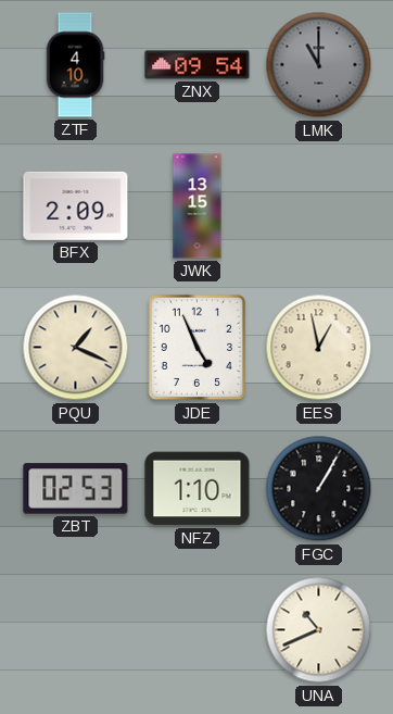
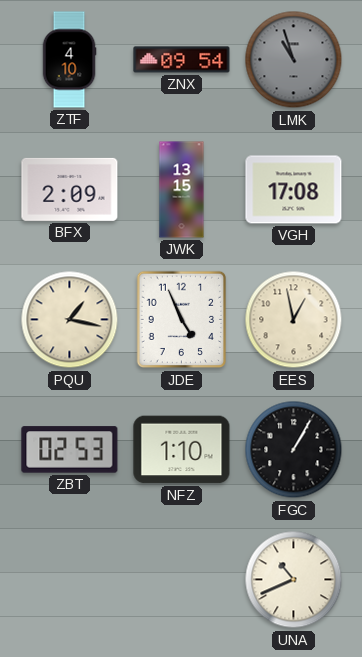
LMK: 11:00 -> 10:57
VGH: none -> 17:08
PQU: 1:19 -> 1:17
